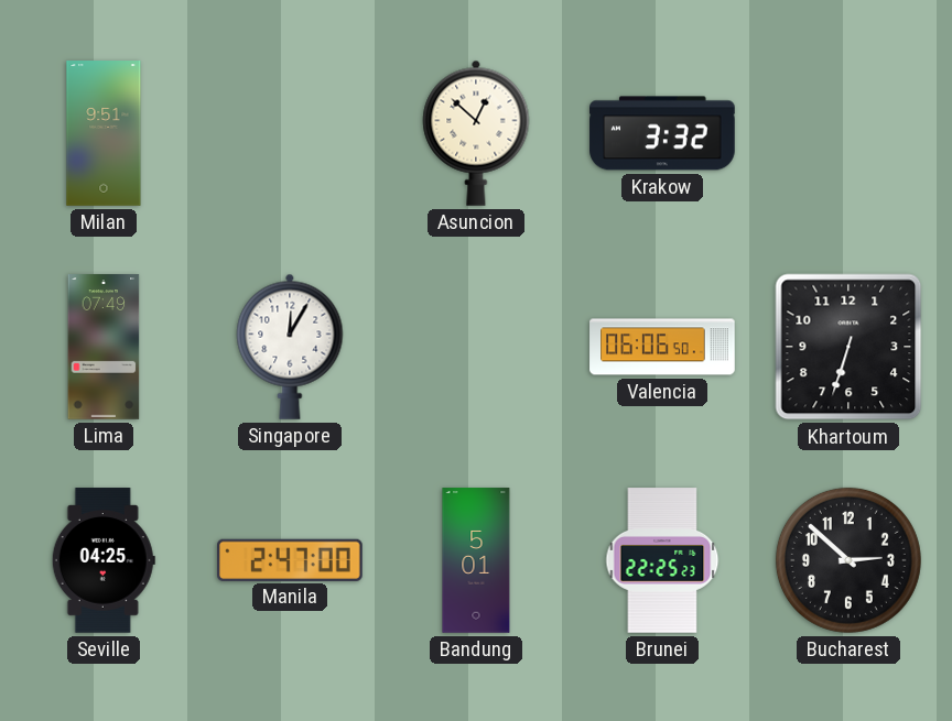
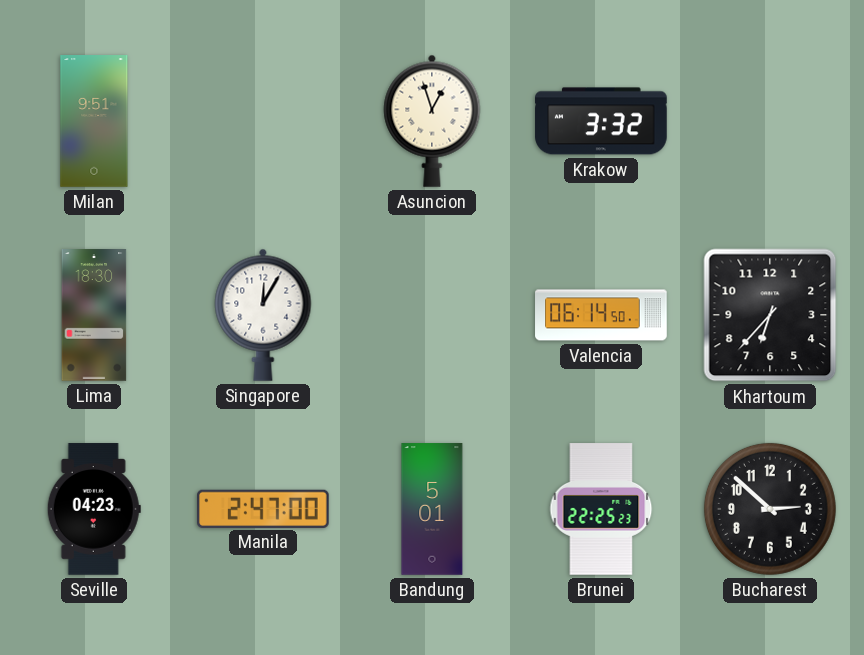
Asuncion: 12:52 -> 12:57
Lima: 07:49 -> 18:30
Valencia: 06:06 -> 06:14
Khartoum: 6:33 -> 6:37
Seville: 04:25 -> 04:23
